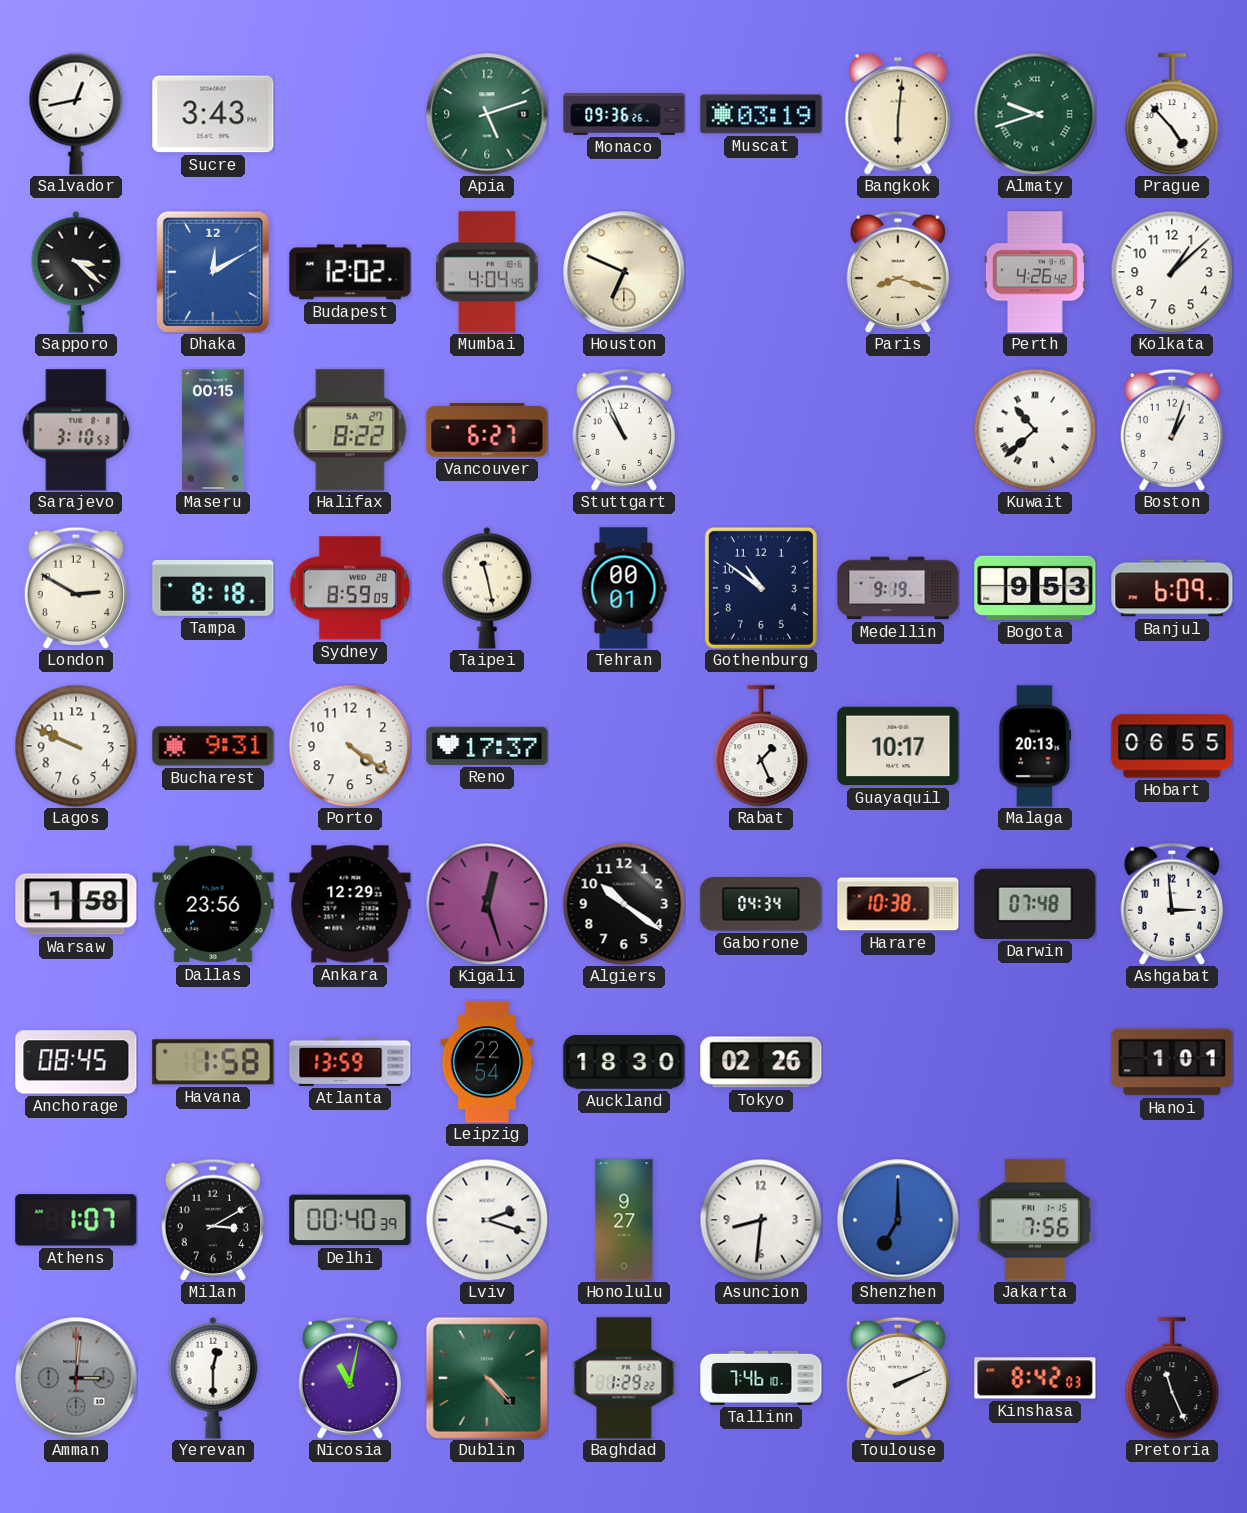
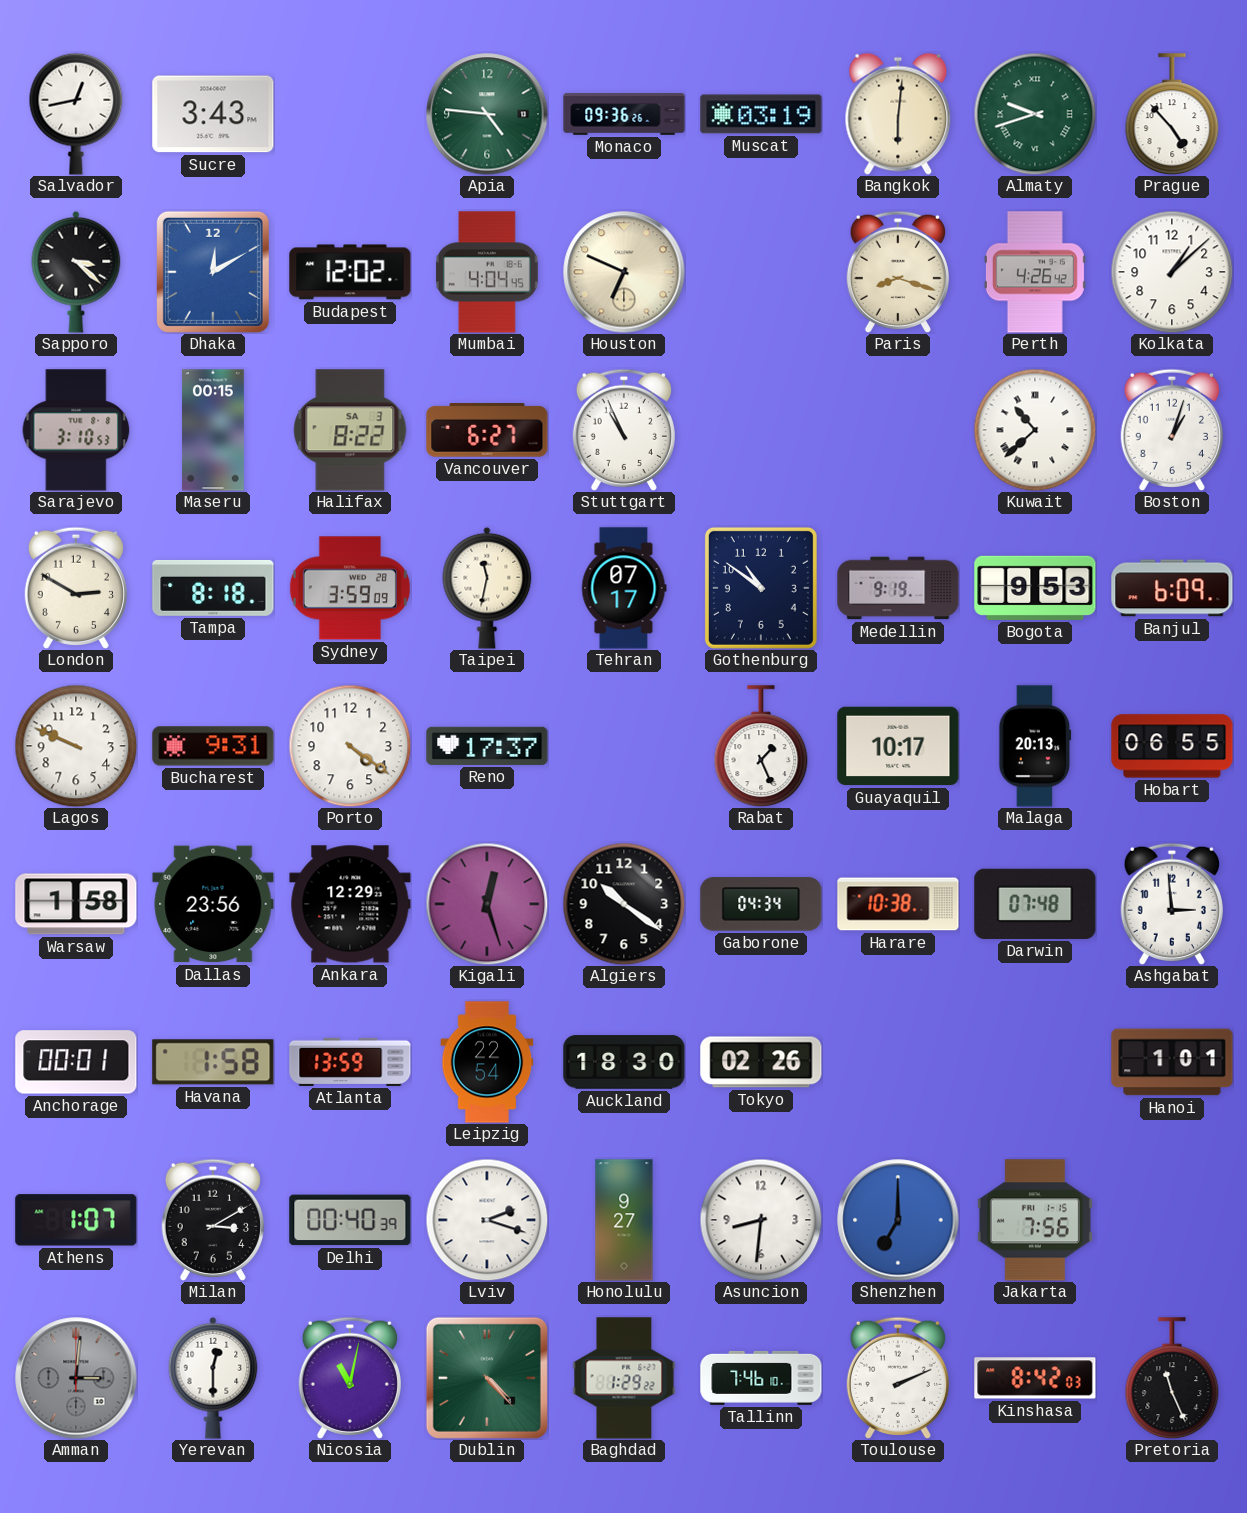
Apia: 5:12 -> 4:46
Halifax date: SA 27 -> SA 3
Sydney: 8:59 -> 3:59
Taipei: 11:28 -> 11:32
Tehran: 00:01 -> 07:17
Anchorage: 08:45 -> 00:01
